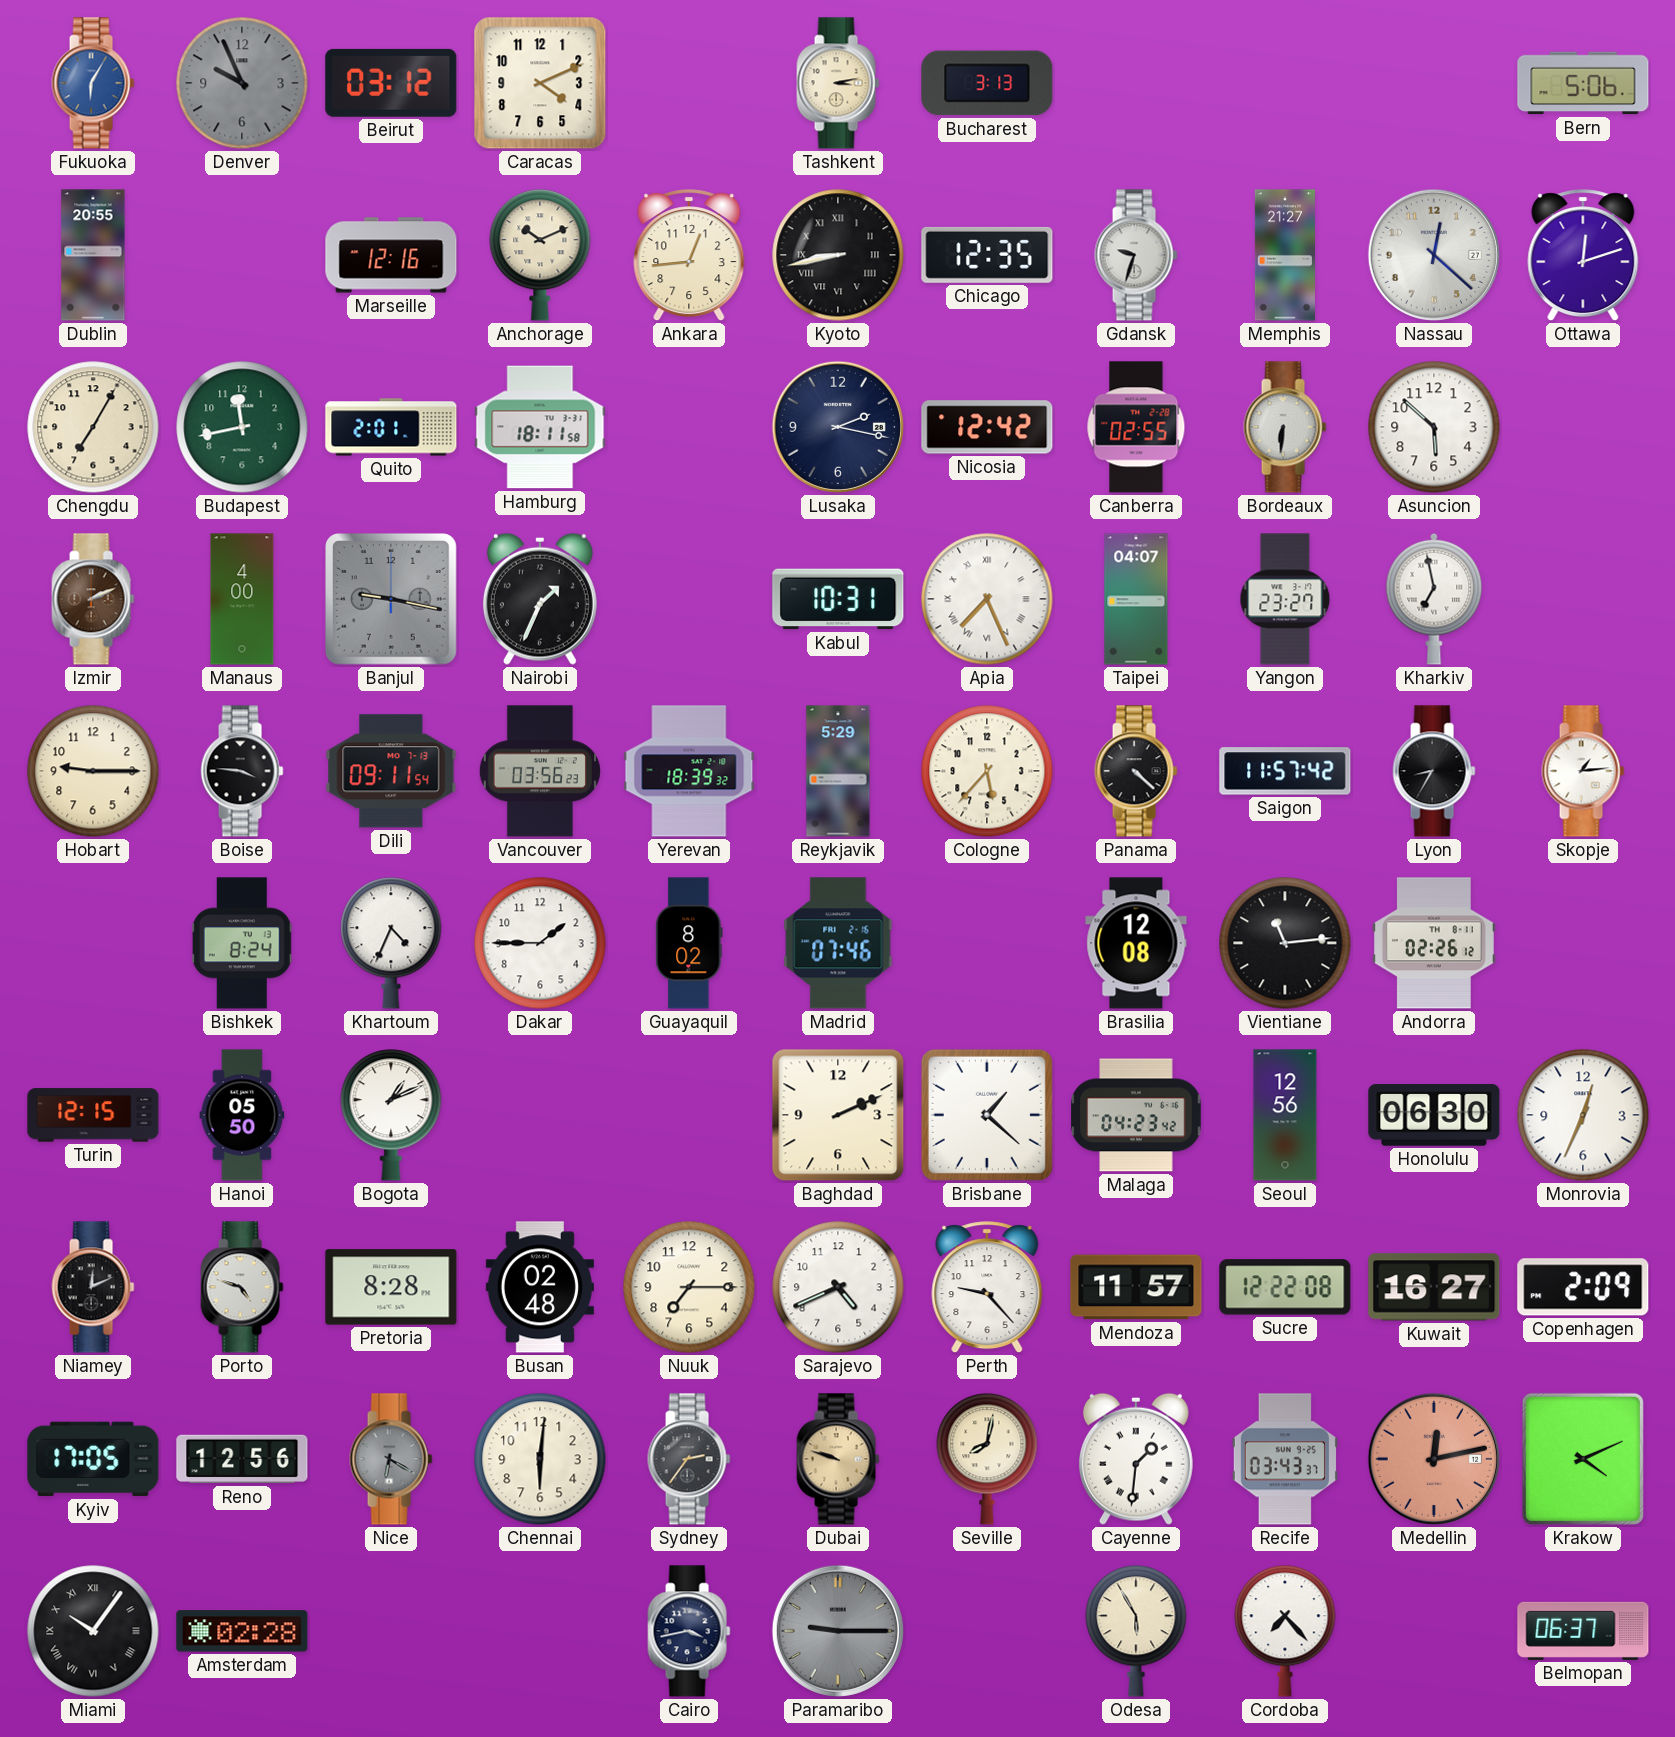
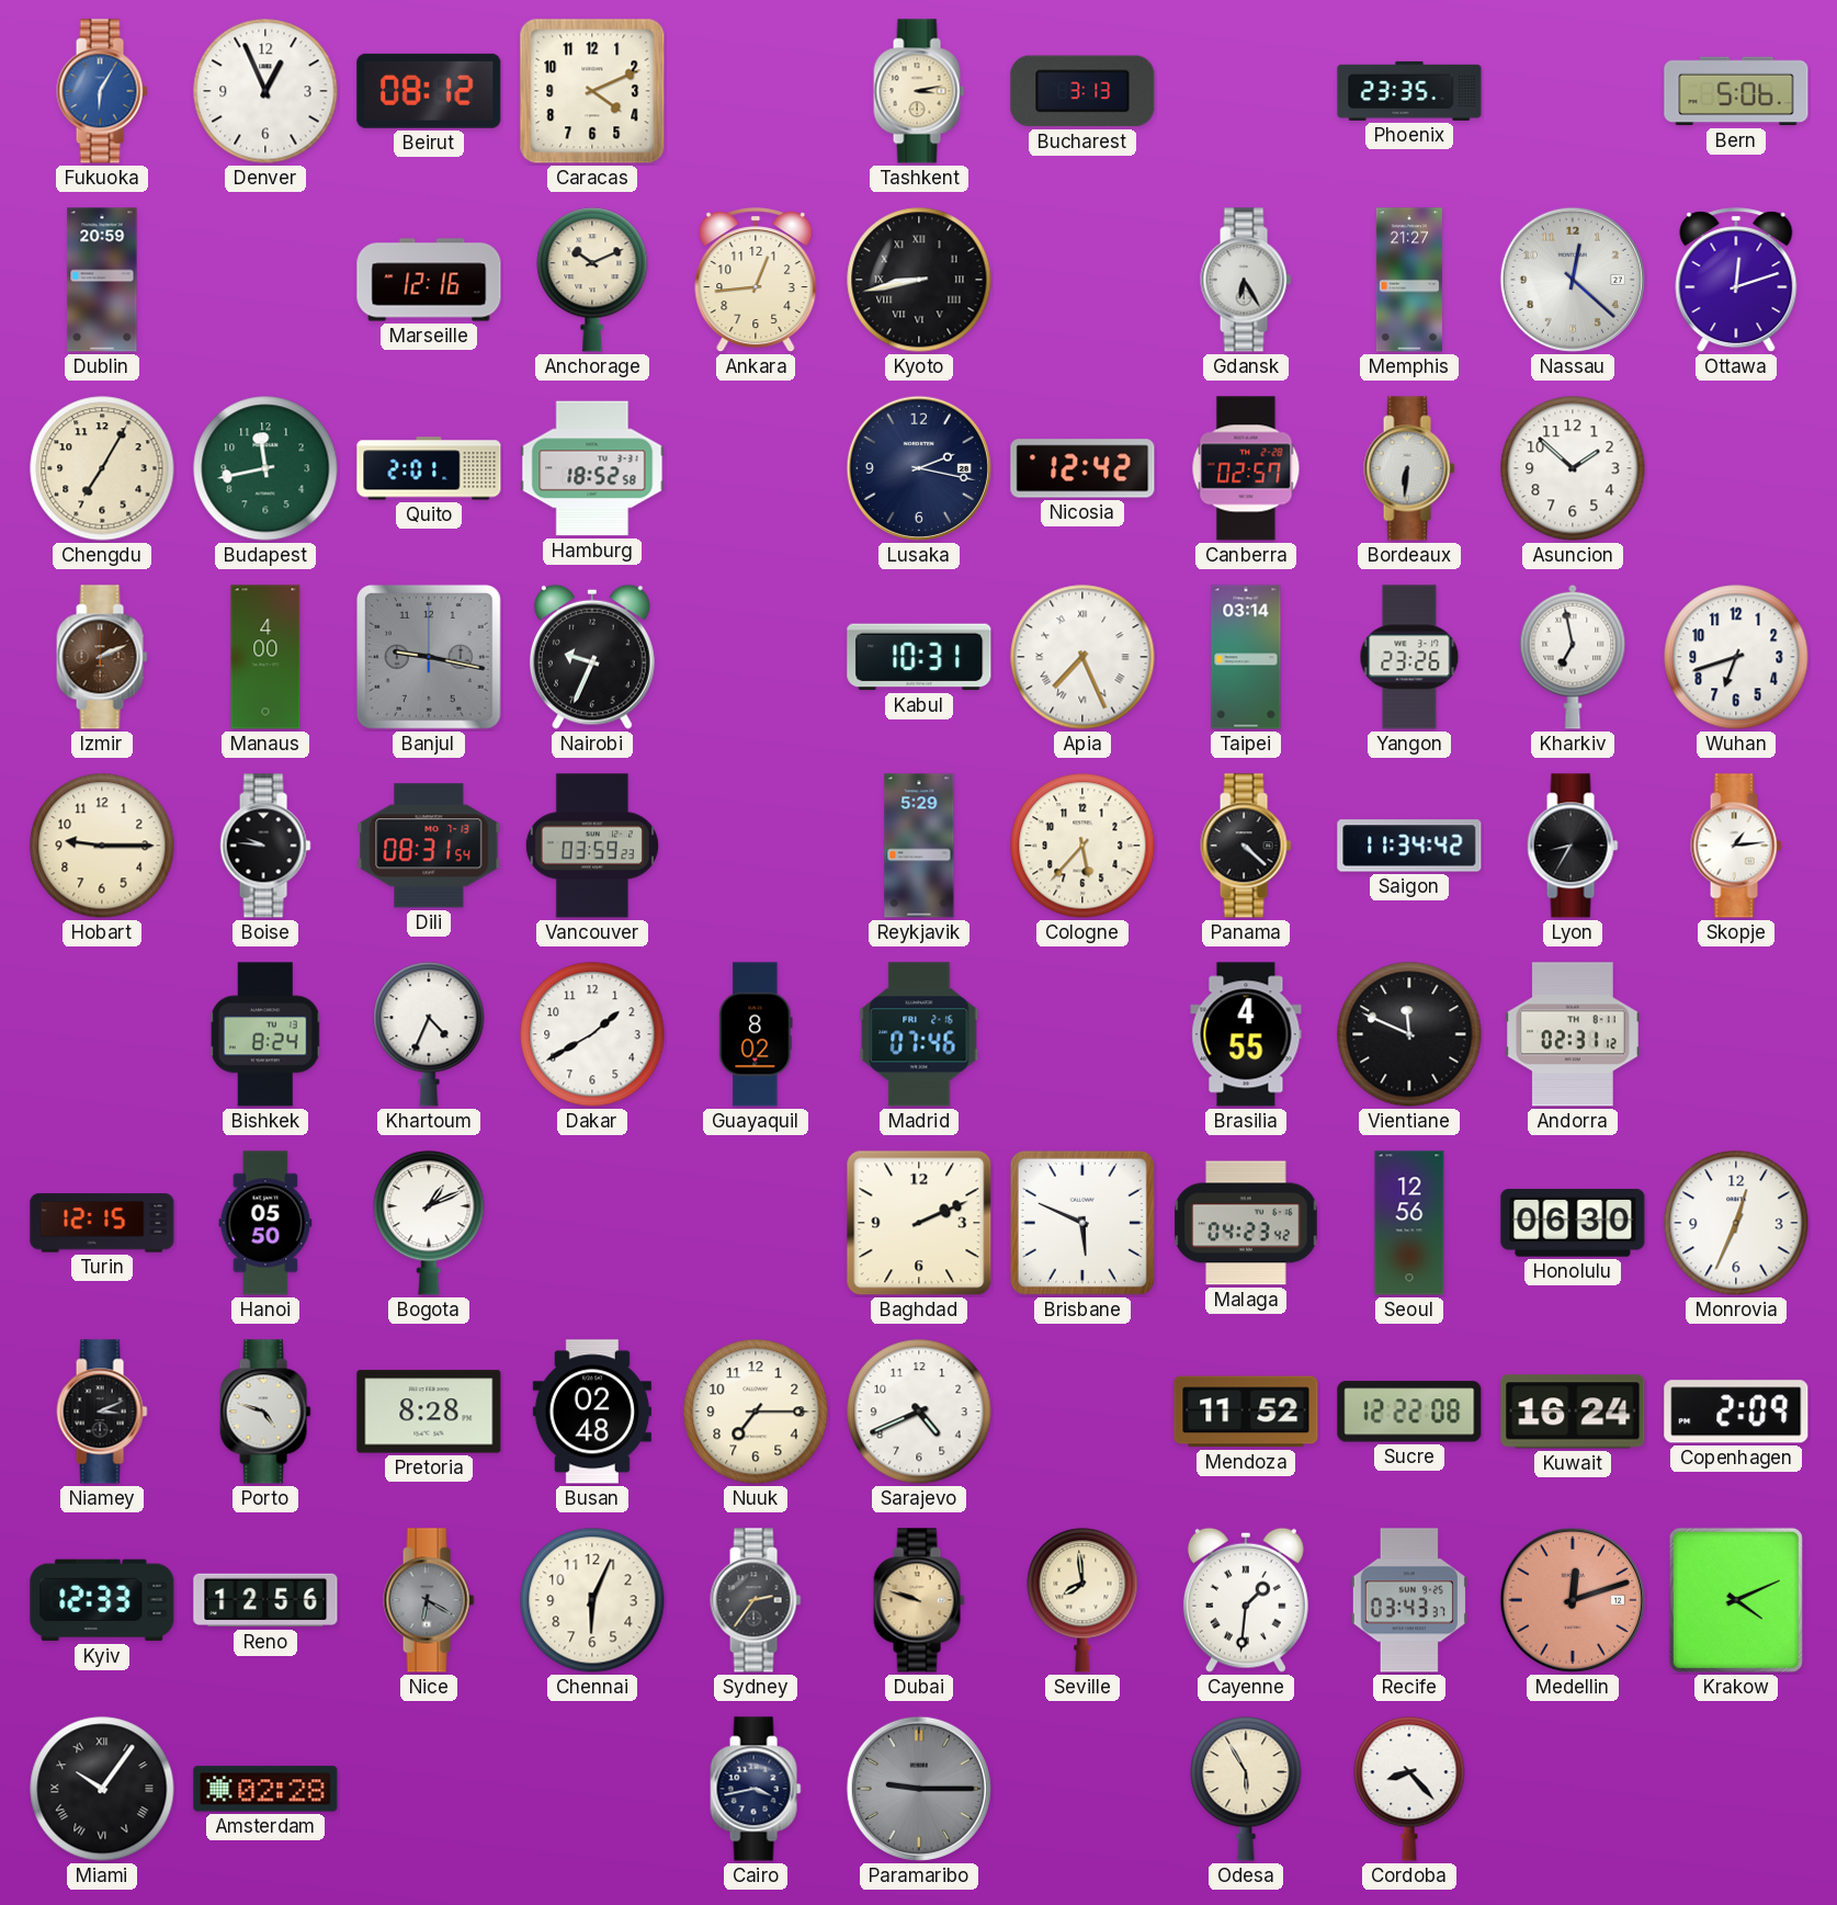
Denver: 9:56 -> 12:56
Denver dial: grey -> white
Beirut: 03:12 -> 08:12
Phoenix: none -> 23:35
Dublin: 20:55 -> 20:59
Chicago: 12:35 -> none
Gdansk: 9:33 -> 6:25
Hamburg: 18:11 -> 18:52
Canberra: 02:55 -> 02:57
Asuncion: 5:52 -> 1:52
Nairobi: 1:34 -> 9:34
Taipei: 04:07 -> 03:14
Yangon: 23:27 -> 23:26
Wuhan: none -> 6:42
Boise: 3:46 -> 9:46
Dili: 09:11 -> 08:31
Vancouver: 03:56 -> 03:59
Yerevan: 18:39 -> none
Saigon: 11:57 -> 11:34
Dakar: 1:45 -> 1:40
Brasilia: 12:08 -> 4:55
Vientiane: 11:14 -> 11:49
Andorra: 02:26 -> 02:31
Brisbane: 1:22 -> 5:49
Niamey: 12:11 -> 3:11
Perth: 9:23 -> none
Mendoza: 11:57 -> 11:52
Kuwait: 16:27 -> 16:24
Kyiv: 17:05 -> 12:33
Chennai: 6:01 -> 6:04
Seville: 8:02 -> 7:59
Medellin: 12:13 -> 12:12
Cordoba: 7:23 -> 8:23
Belmopan: 06:37 -> none
